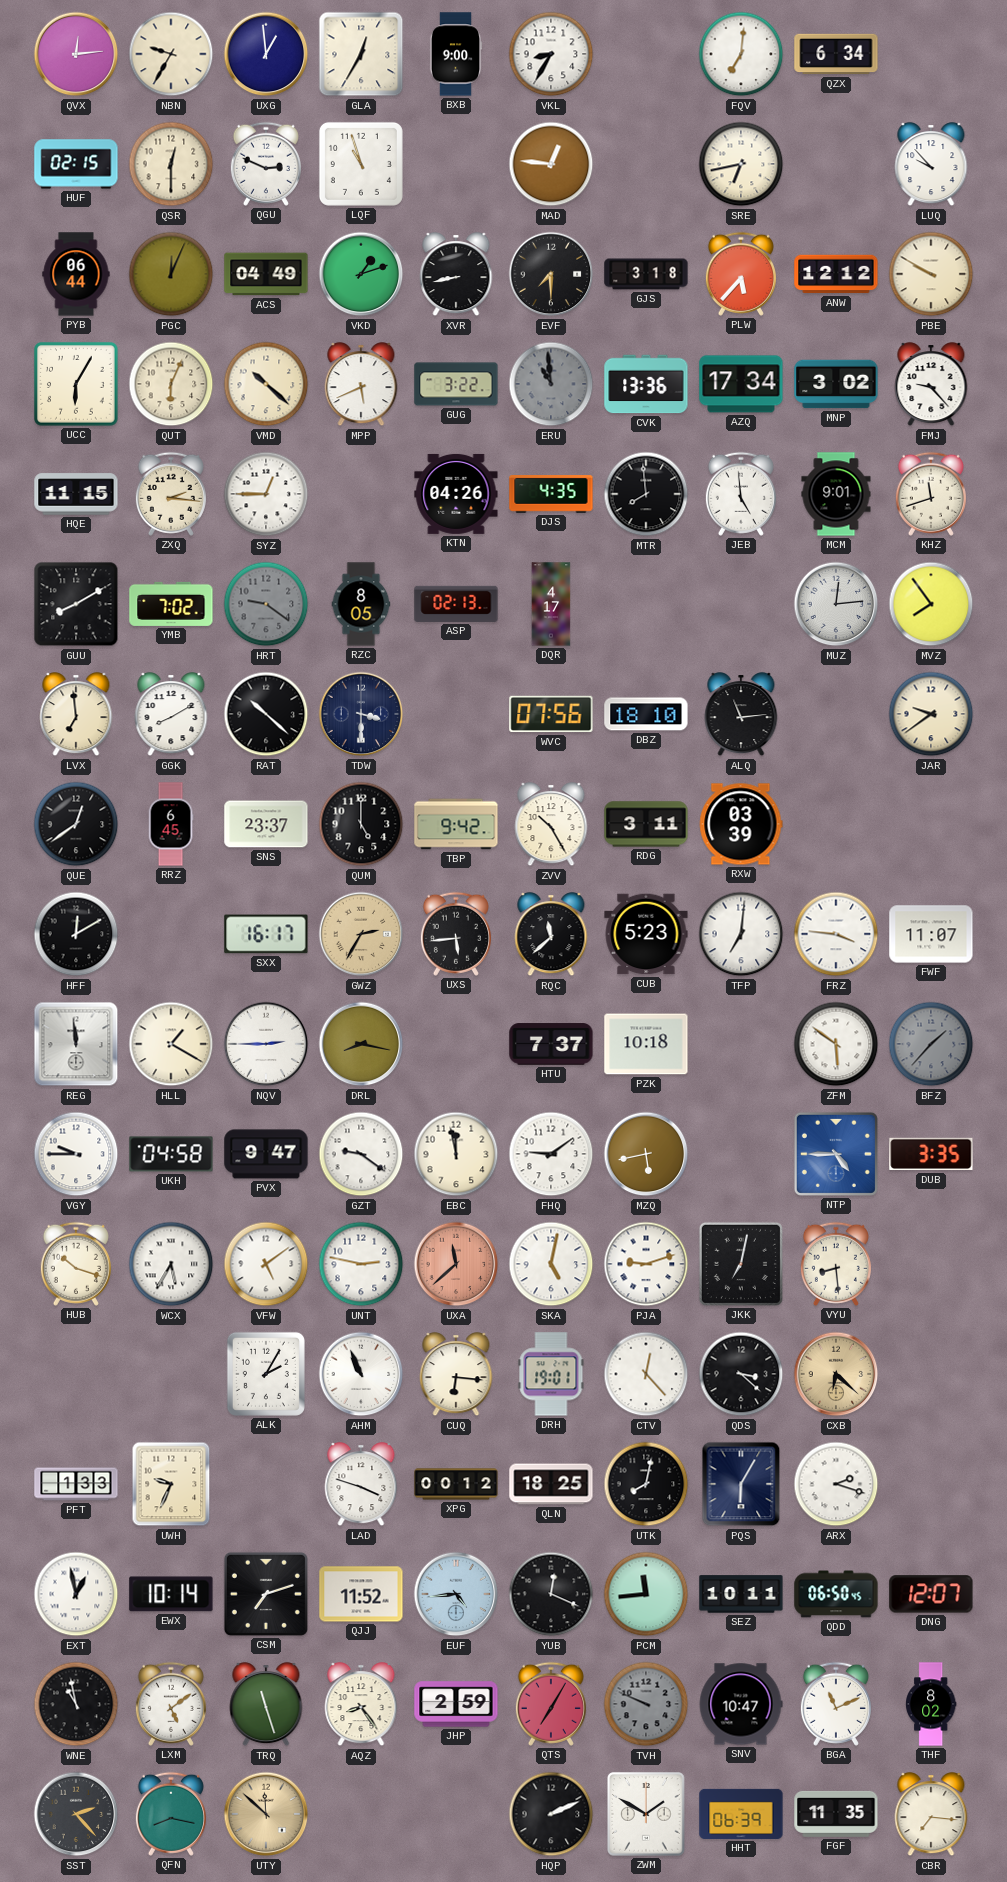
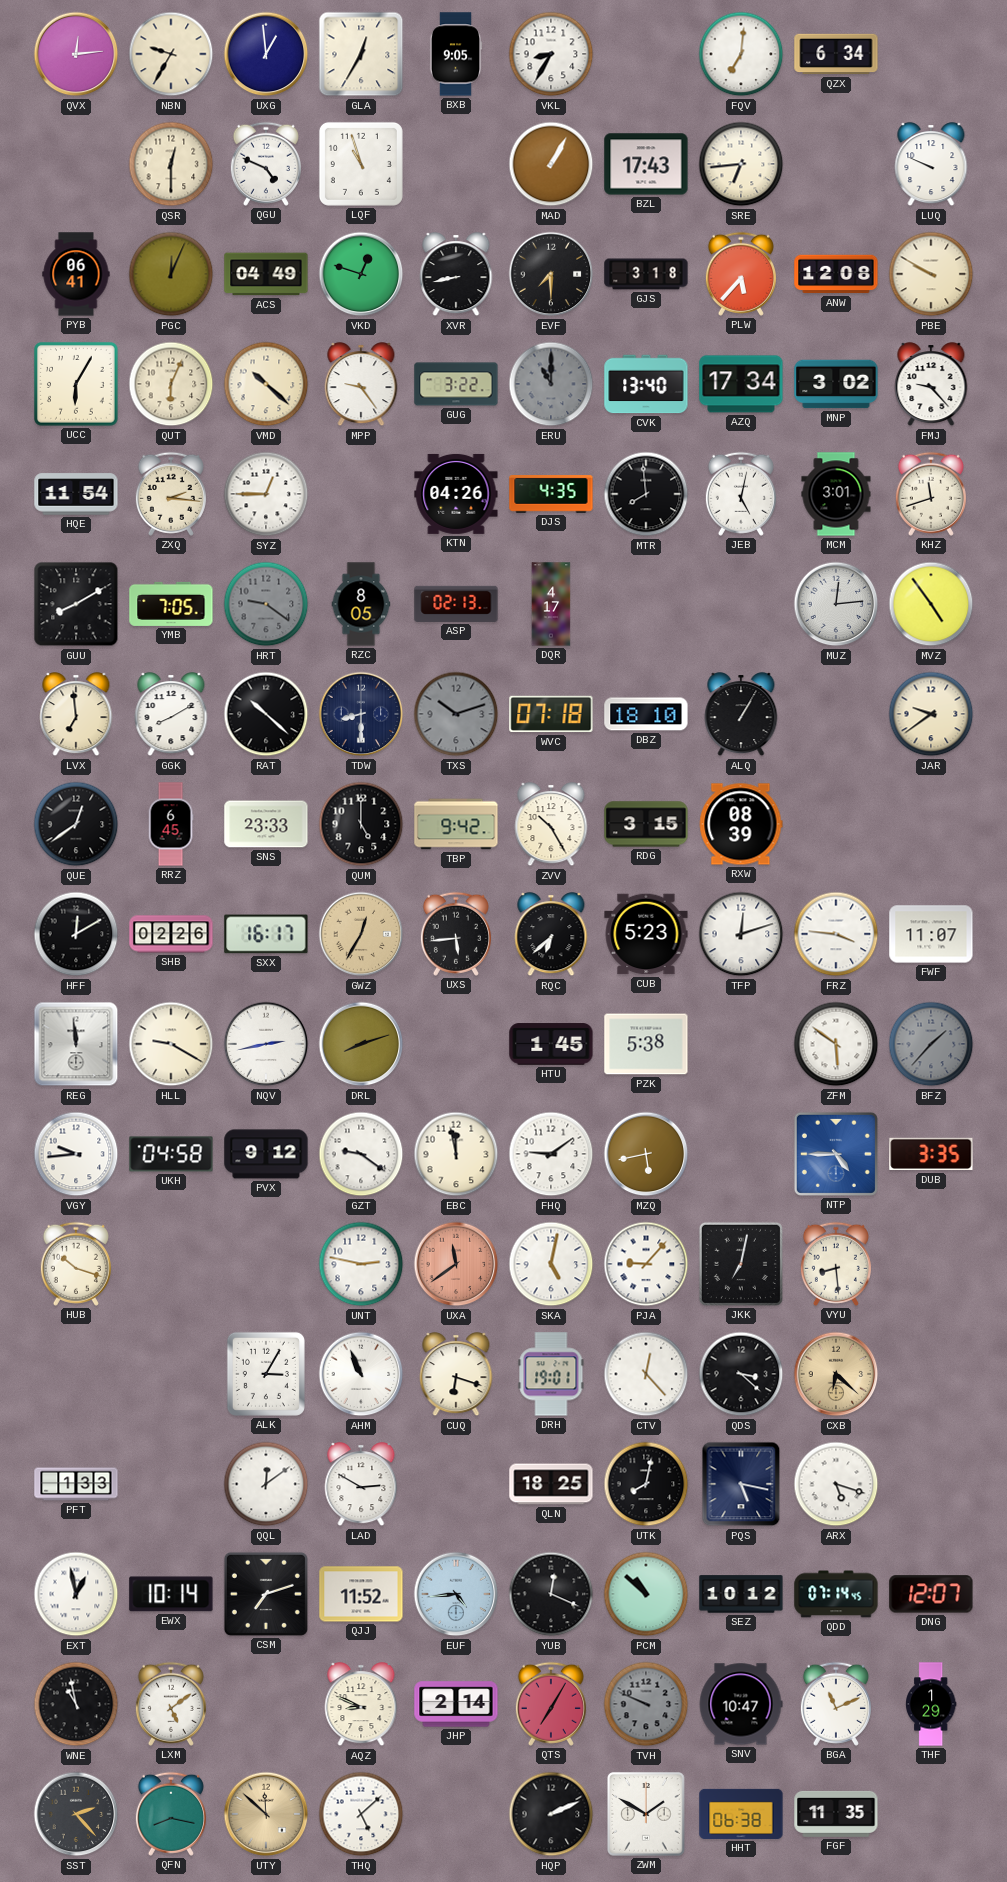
BXB: 9:00 -> 9:05
HUF: 02:15 -> none
QGU: 2:49 -> 4:49
MAD: 12:46 -> 1:05
BZL: none -> 17:43
SRE: 6:43 -> 6:44
LUQ: 9:53 -> 9:49
PYB: 06:44 -> 06:41
VKD: 1:12 -> 12:48
ANW: 12:12 -> 12:08
MPP: 5:41 -> 9:24
ERU: 10:59 -> 11:00
CVK: 13:36 -> 13:40
HQE: 11:15 -> 11:54
JEB: 4:59 -> 5:02
MCM: 9:01 -> 3:01
YMB: 7:02 -> 7:05
MVZ: 7:54 -> 4:54
TDW: 3:30 -> 8:30
TXS: none -> 10:12
WVC: 07:56 -> 07:18
ALQ: 11:14 -> 1:05
SNS: 23:37 -> 23:33
RDG: 3:11 -> 3:15
RXW: 03:39 -> 08:39
SHB: none -> 02:26
GWZ: 2:35 -> 12:35
RQC: 11:38 -> 6:38
TFP: 7:01 -> 12:12
HLL: 1:20 -> 9:20
NQV: 2:45 -> 2:43
DRL: 8:17 -> 8:12
HTU: 7:37 -> 1:45
PZK: 10:18 -> 5:38
VGY: 9:45 -> 9:44
PVX: 9:47 -> 9:12
WCX: 5:35 -> none
VFW: 5:09 -> none
UXA: 11:38 -> 11:39
PJA: 9:12 -> 9:07
ALK: 2:05 -> 3:05
CUQ: 6:16 -> 6:18
UWH: 9:34 -> none
QQL: none -> 12:09
LAD: 3:48 -> 2:50
XPG: 00:12 -> none
PQS: 6:05 -> 5:17
ARX: 2:18 -> 5:18
PCM: 11:44 -> 10:52
SEZ: 10:11 -> 10:12
QDD: 06:50 -> 07:14
TRQ: 11:27 -> none
AQZ: 8:24 -> 8:49
JHP: 2:59 -> 2:14
THF: 8:02 -> 1:29
THQ: none -> 5:08
HHT: 06:39 -> 06:38
CBR: 7:16 -> none
